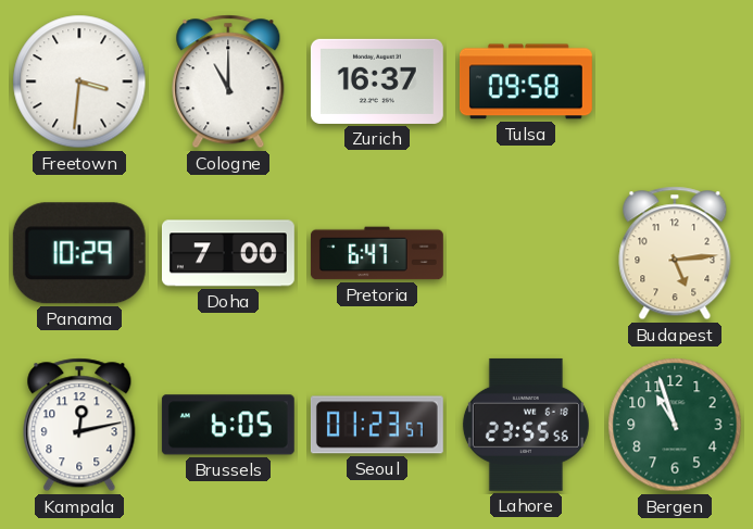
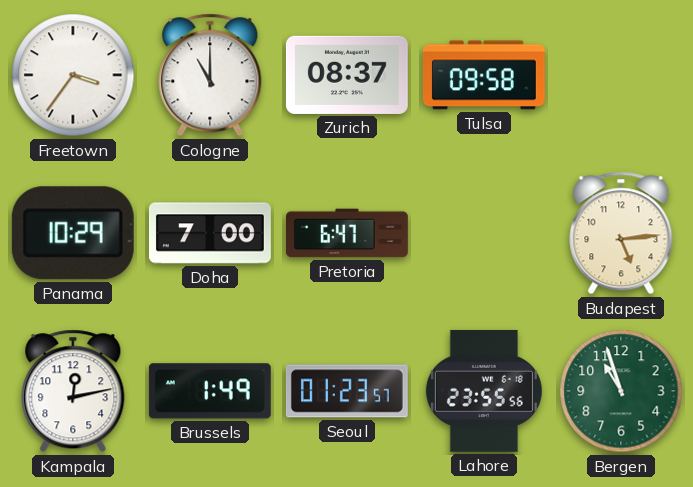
Freetown: 3:31 -> 3:36
Zurich: 16:37 -> 08:37
Brussels: 6:05 -> 1:49
